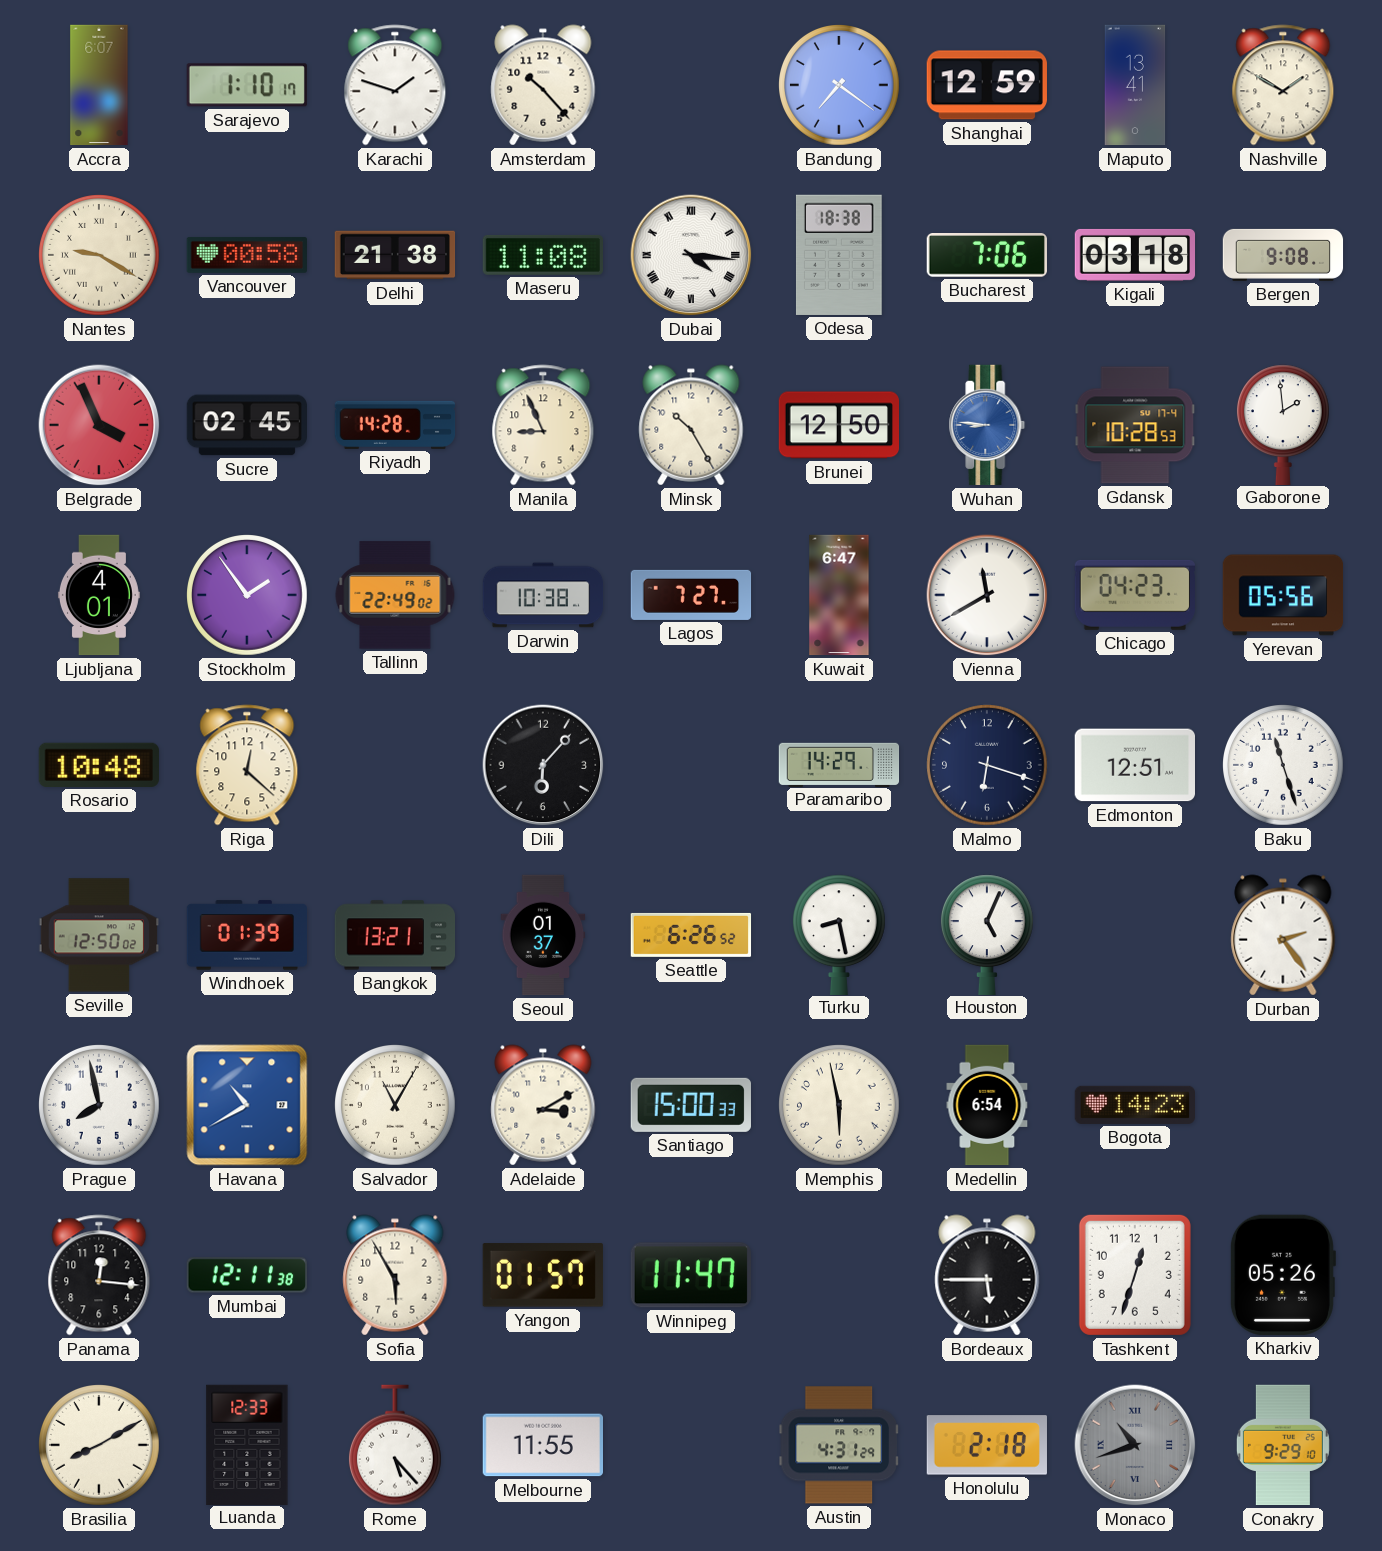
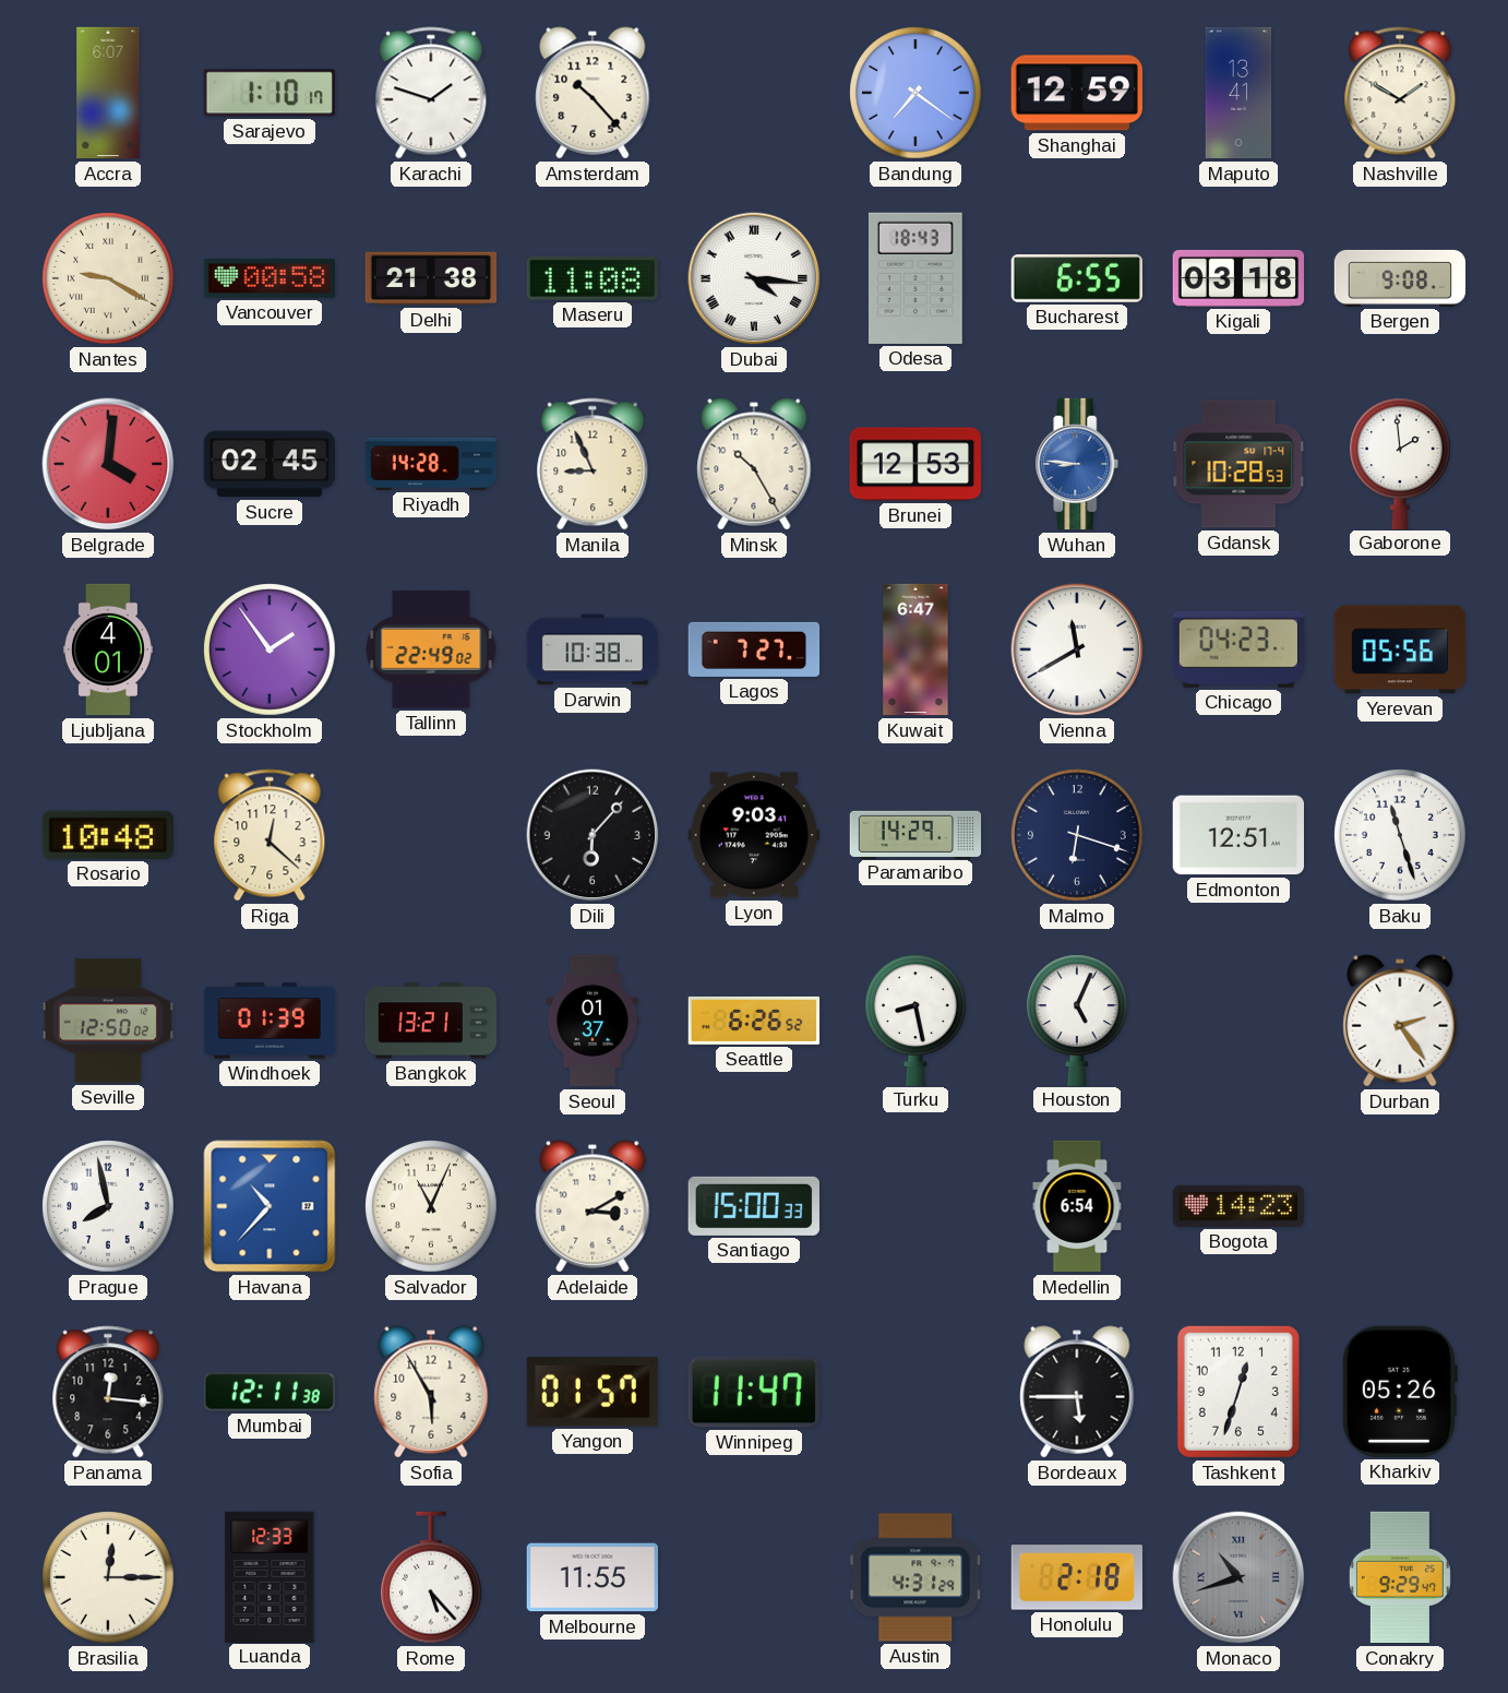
Odesa: 18:38 -> 18:43
Bucharest: 7:06 -> 6:55
Belgrade: 3:56 -> 4:01
Brunei: 12:50 -> 12:53
Lyon: none -> 9:03
Havana: 10:40 -> 10:37
Salvador: 11:05 -> 11:04
Memphis: 5:58 -> none
Brasilia: 8:10 -> 12:15
Conakry: 9:29:10 -> 9:29:47
